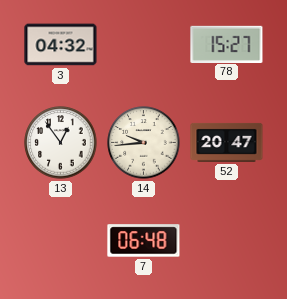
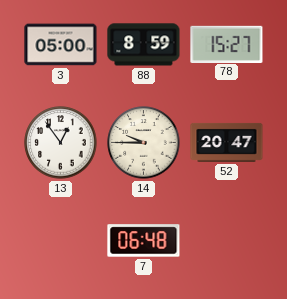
3: 04:32 -> 05:00
88: none -> 8:59
14: 9:44 -> 9:45
